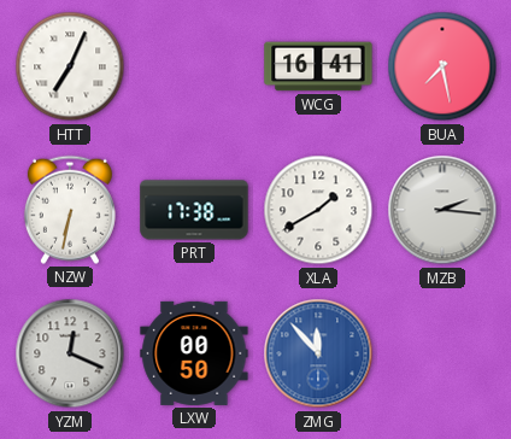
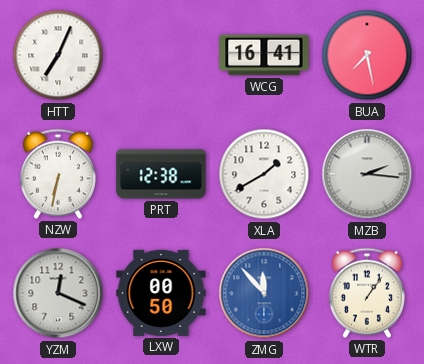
PRT: 17:38 -> 12:38
WTR: none -> 1:06
